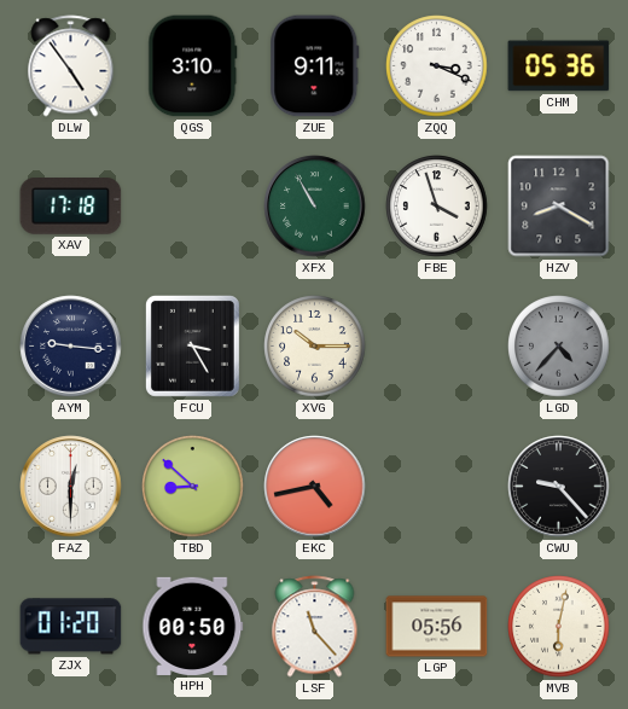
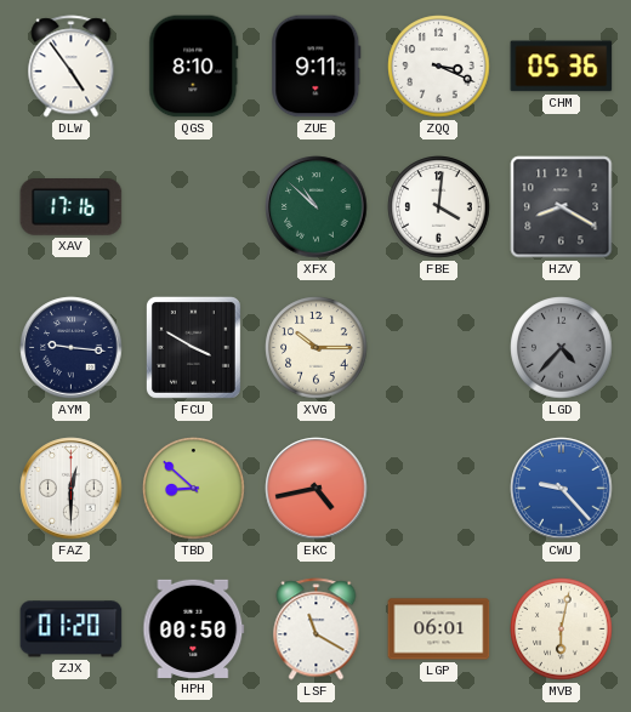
QGS: 3:10 -> 8:10
XAV: 17:18 -> 17:16
XFX: 10:55 -> 10:52
FBE: 3:57 -> 4:01
FCU: 3:25 -> 3:50
CWU dial: black -> blue
LSF: 11:23 -> 11:20
LGP: 05:56 -> 06:01
